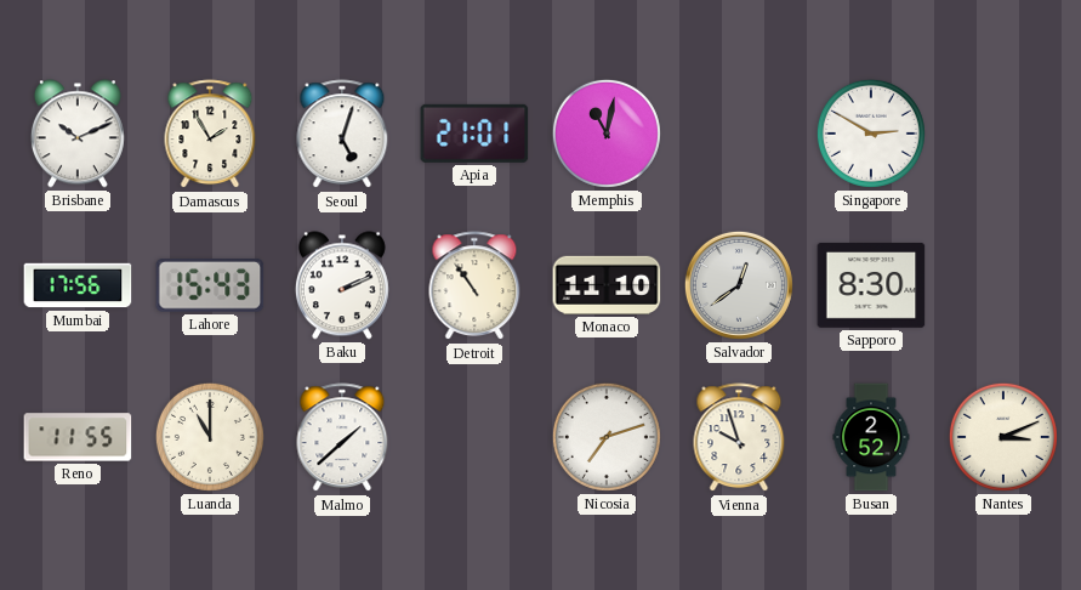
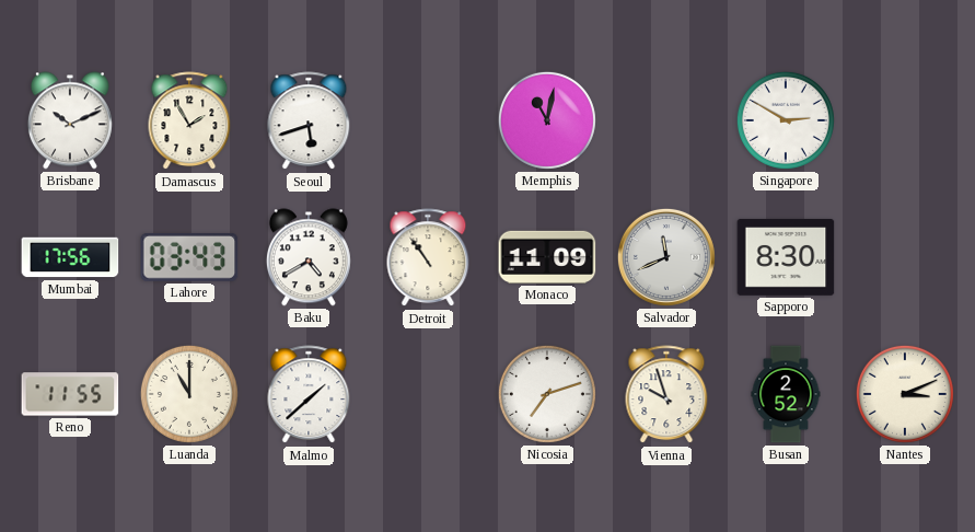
Seoul: 5:03 -> 5:42
Apia: 21:01 -> none
Lahore: 15:43 -> 03:43
Baku: 2:11 -> 4:40
Monaco: 11:10 -> 11:09
Salvador: 12:39 -> 11:41
